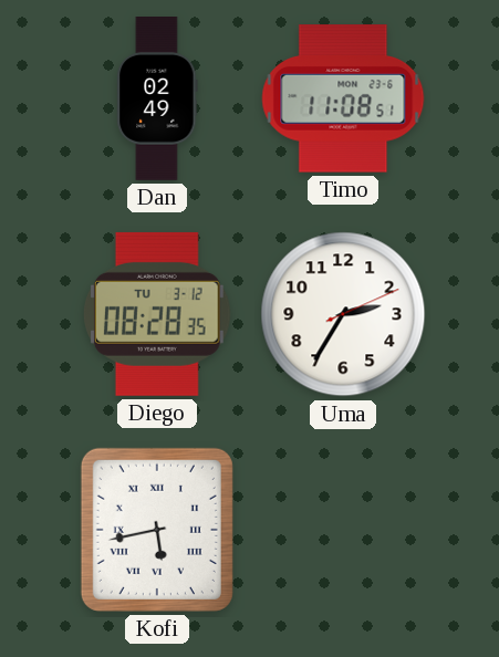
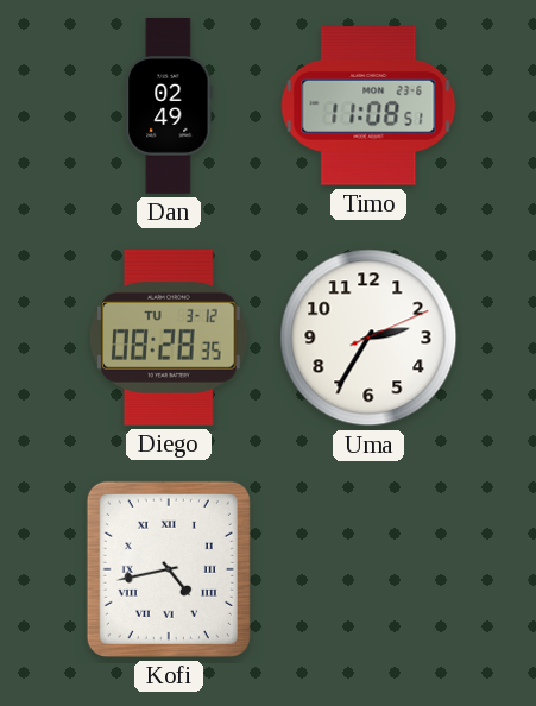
Kofi: 5:43 -> 4:43
